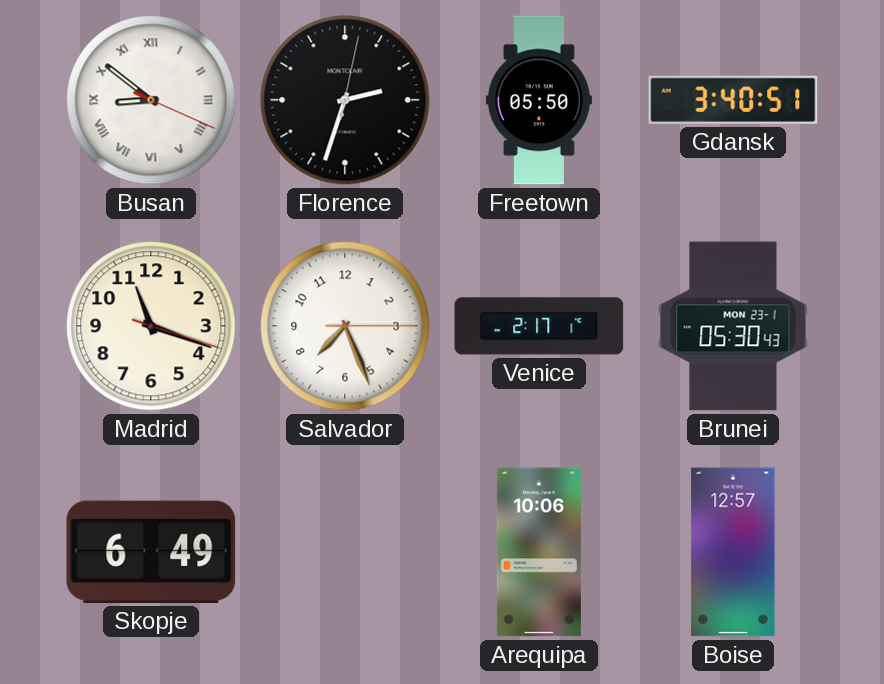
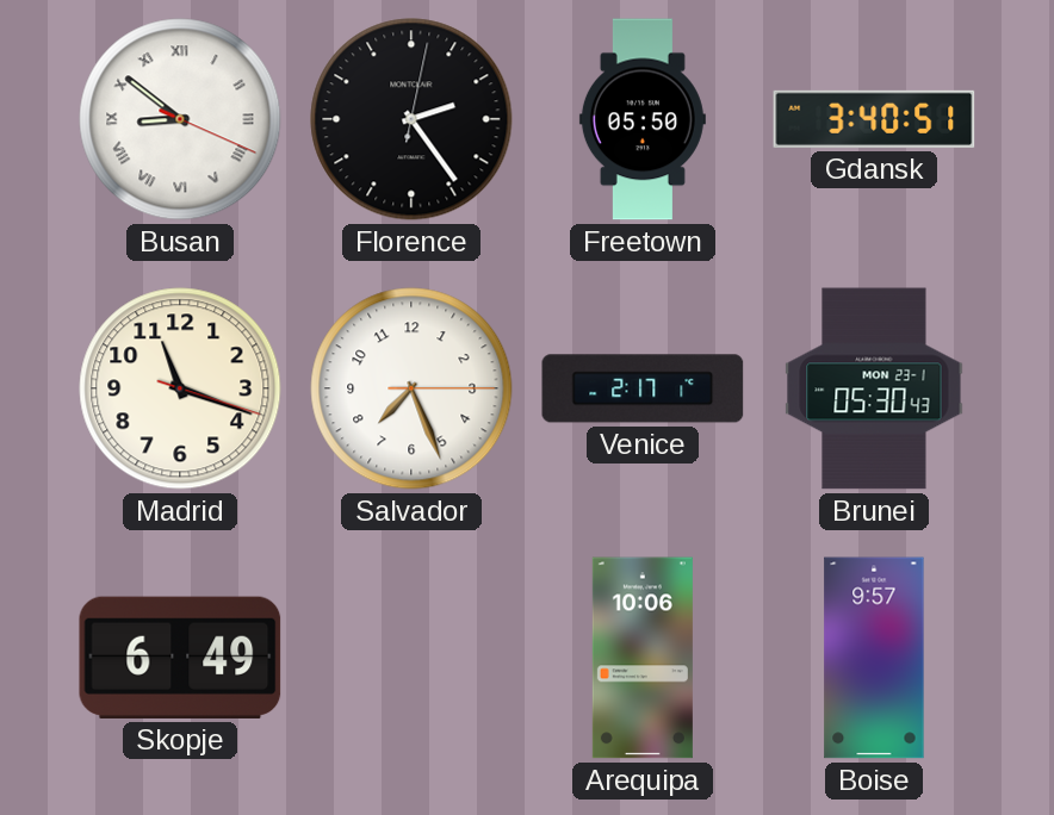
Florence: 2:33 -> 2:24
Boise: 12:57 -> 9:57
